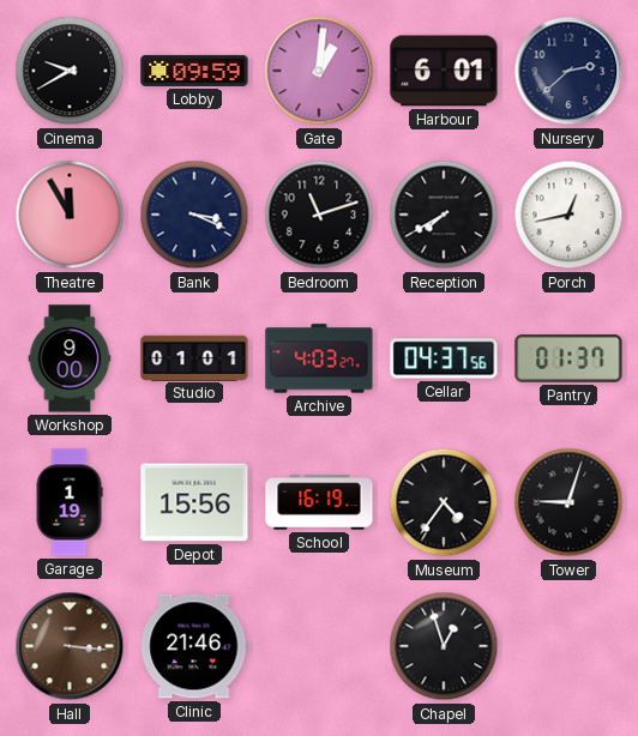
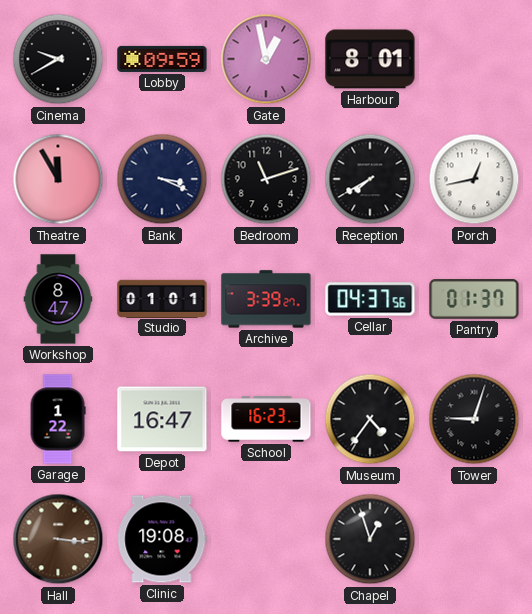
Gate: 1:01 -> 12:58
Harbour: 6:01 -> 8:01
Nursery: 2:38 -> none
Workshop: 9:00 -> 8:47
Archive: 4:03 -> 3:39
Garage: 1:19 -> 1:22
Depot: 15:56 -> 16:47
School: 16:19 -> 16:23
Clinic: 21:46 -> 19:08
